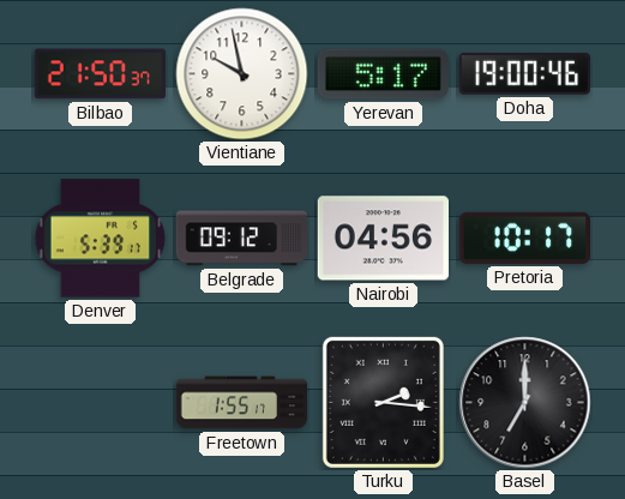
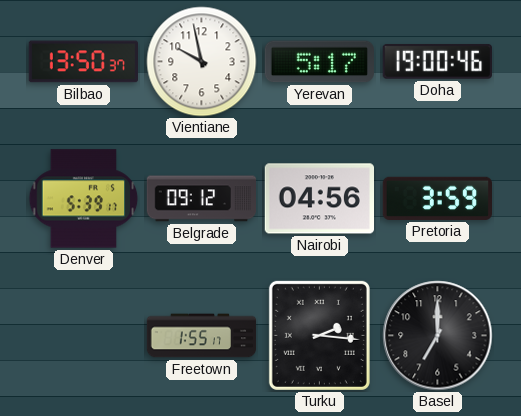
Bilbao: 21:50 -> 13:50
Pretoria: 10:17 -> 3:59
